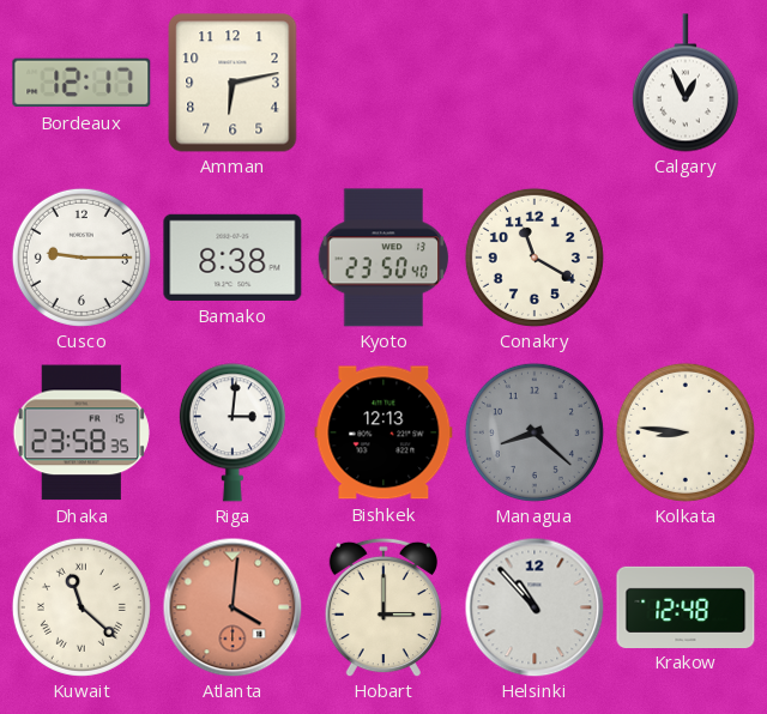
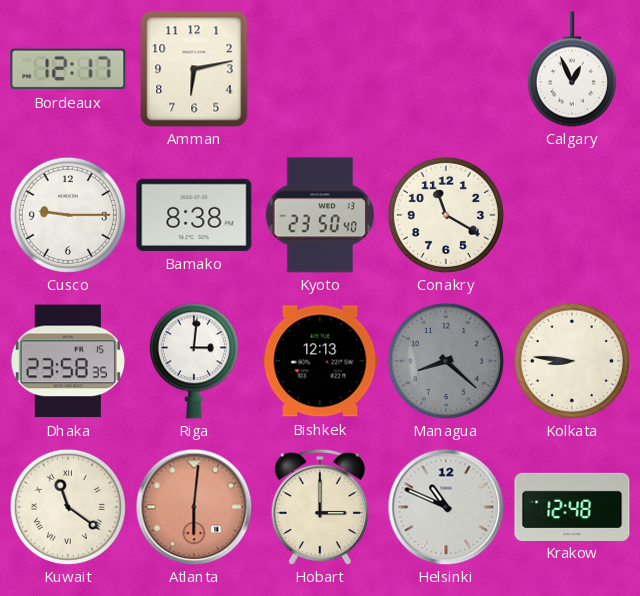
Kuwait: 11:22 -> 11:21
Atlanta: 4:01 -> 6:01
Helsinki: 10:53 -> 10:49
